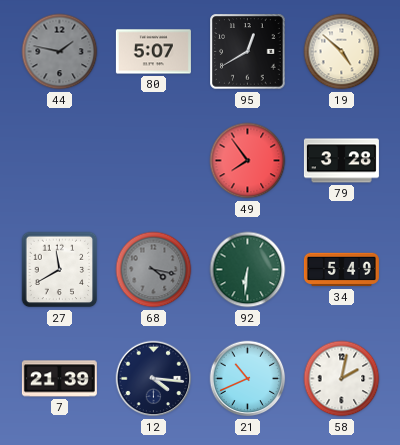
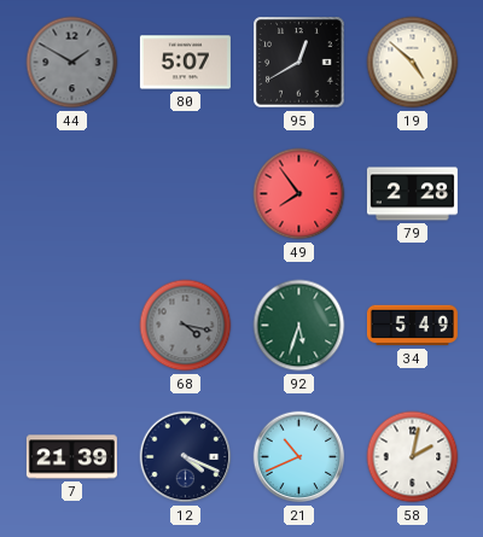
44: 1:47 -> 1:50
79: 3:28 -> 2:28
27: 11:40 -> none
92: 6:31 -> 5:33
12: 4:16 -> 4:19
